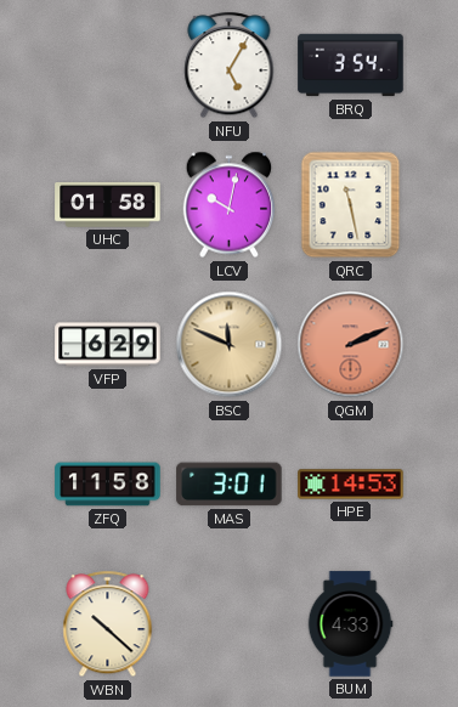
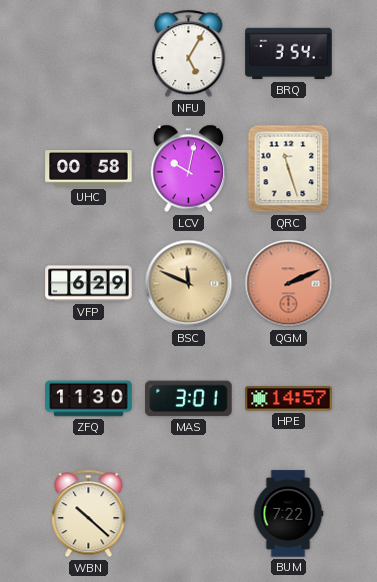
UHC: 01:58 -> 00:58
QRC: 11:28 -> 11:27
ZFQ: 11:58 -> 11:30
HPE: 14:53 -> 14:57
BUM: 4:33 -> 7:22
